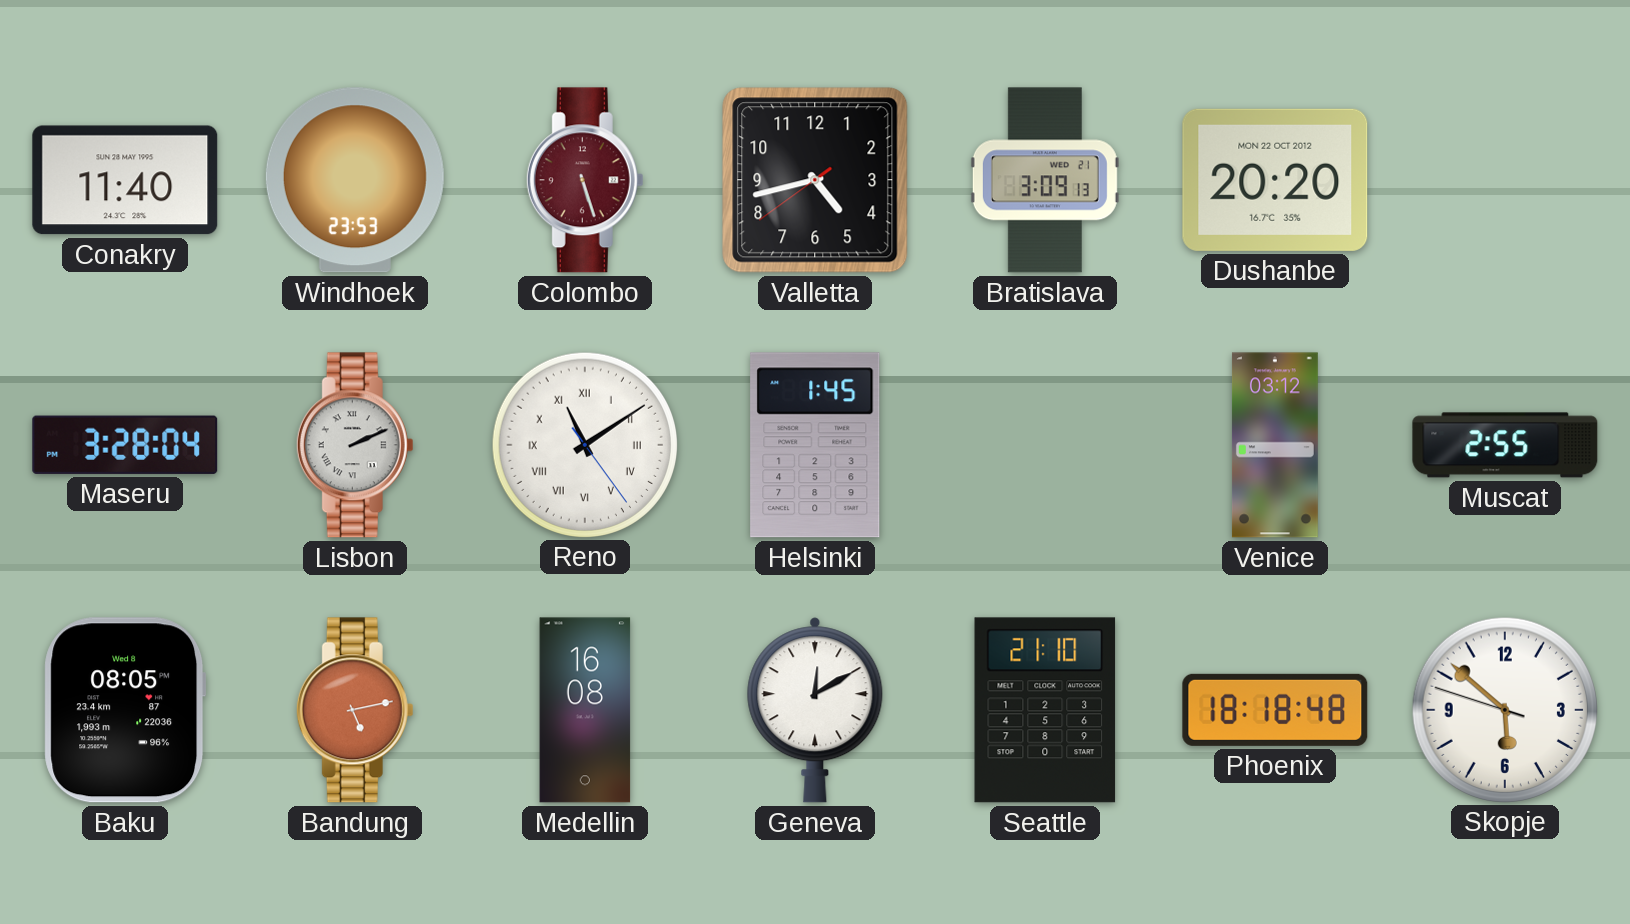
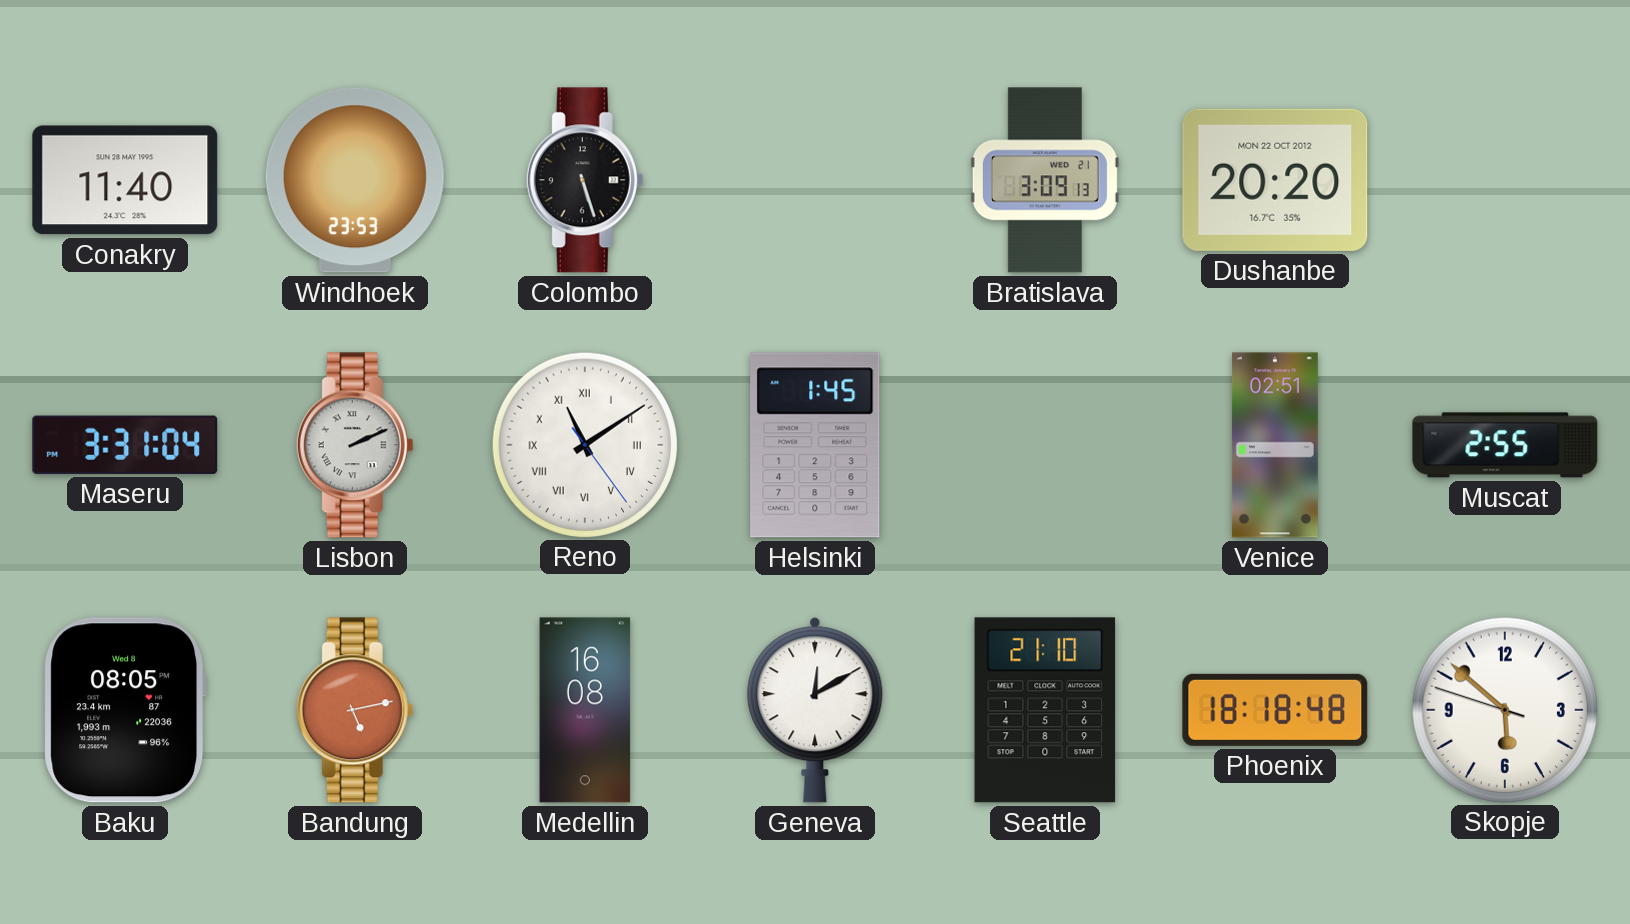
Colombo dial: burgundy -> black
Valletta: 4:42 -> none
Maseru: 3:28 -> 3:31
Venice: 03:12 -> 02:51
